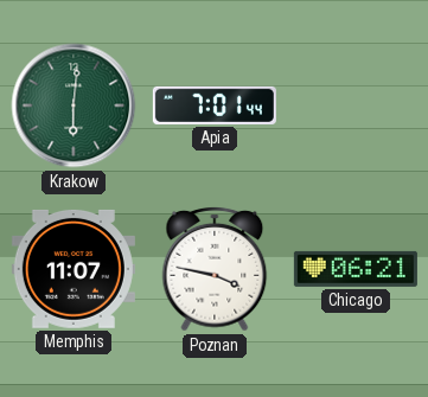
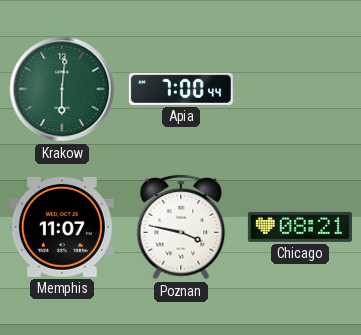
Apia: 7:01 -> 7:00
Chicago: 06:21 -> 08:21
